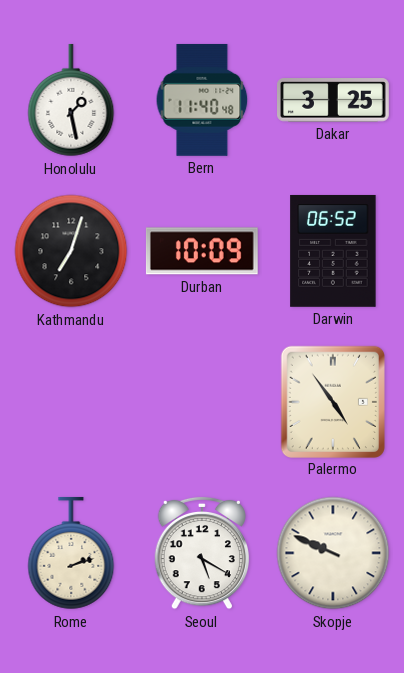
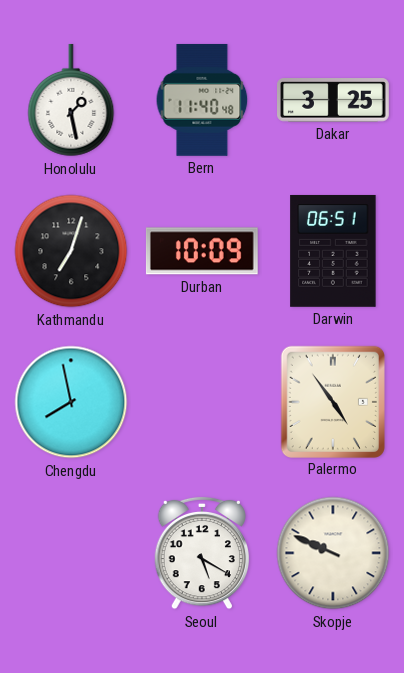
Darwin: 06:52 -> 06:51
Chengdu: none -> 7:58
Rome: 2:12 -> none
